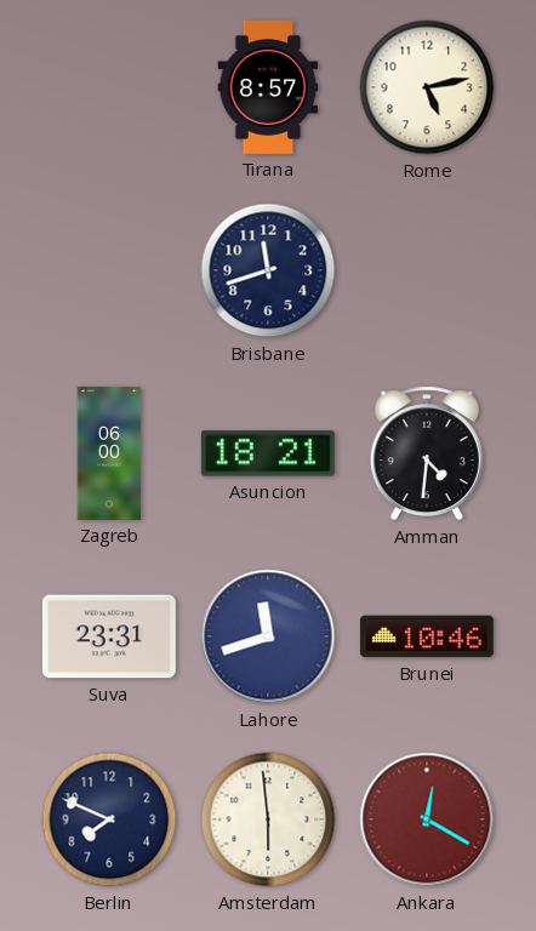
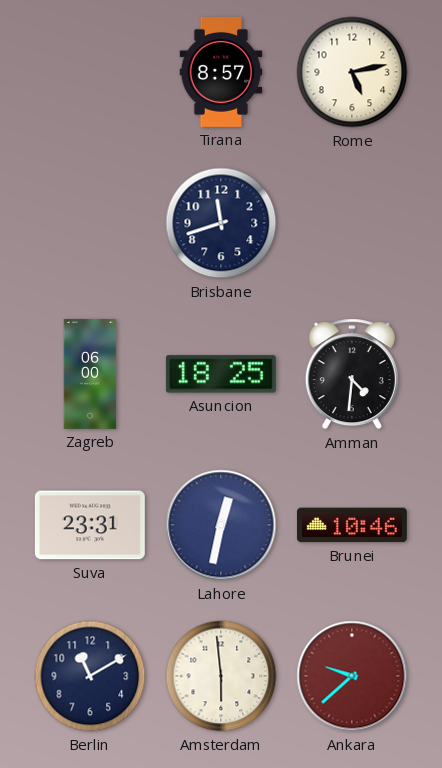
Asuncion: 18:21 -> 18:25
Lahore: 11:42 -> 12:32
Berlin: 7:49 -> 11:10
Ankara: 12:20 -> 9:38
